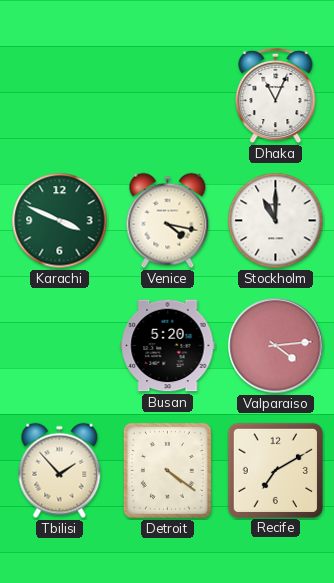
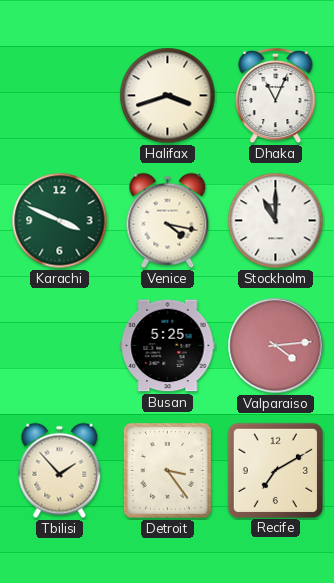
Halifax: none -> 3:42
Busan: 5:20 -> 5:25
Detroit: 4:21 -> 3:24
